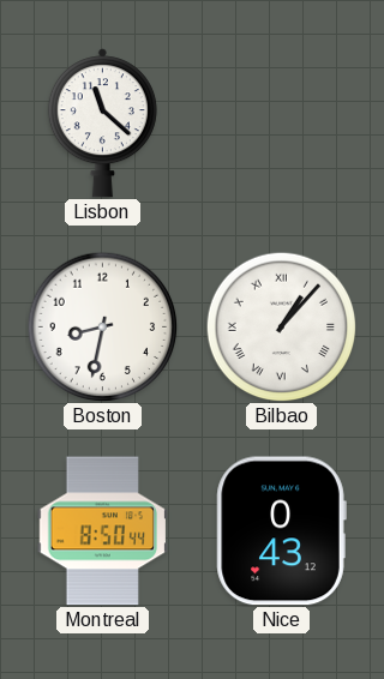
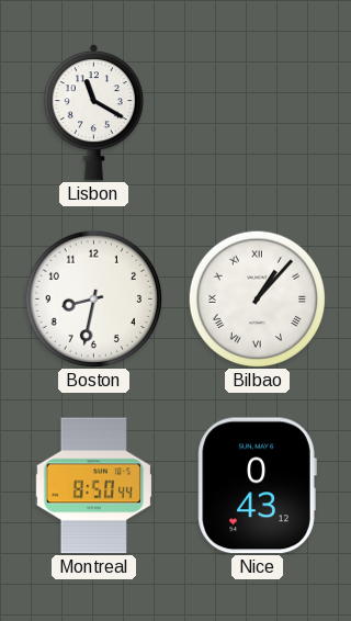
Lisbon: 11:22 -> 11:20
